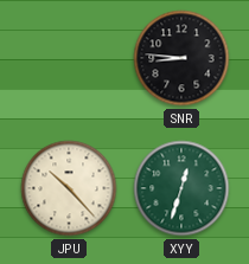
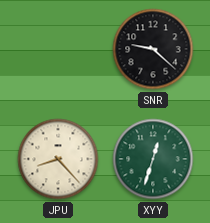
SNR: 8:46 -> 9:22
JPU: 10:23 -> 8:23
